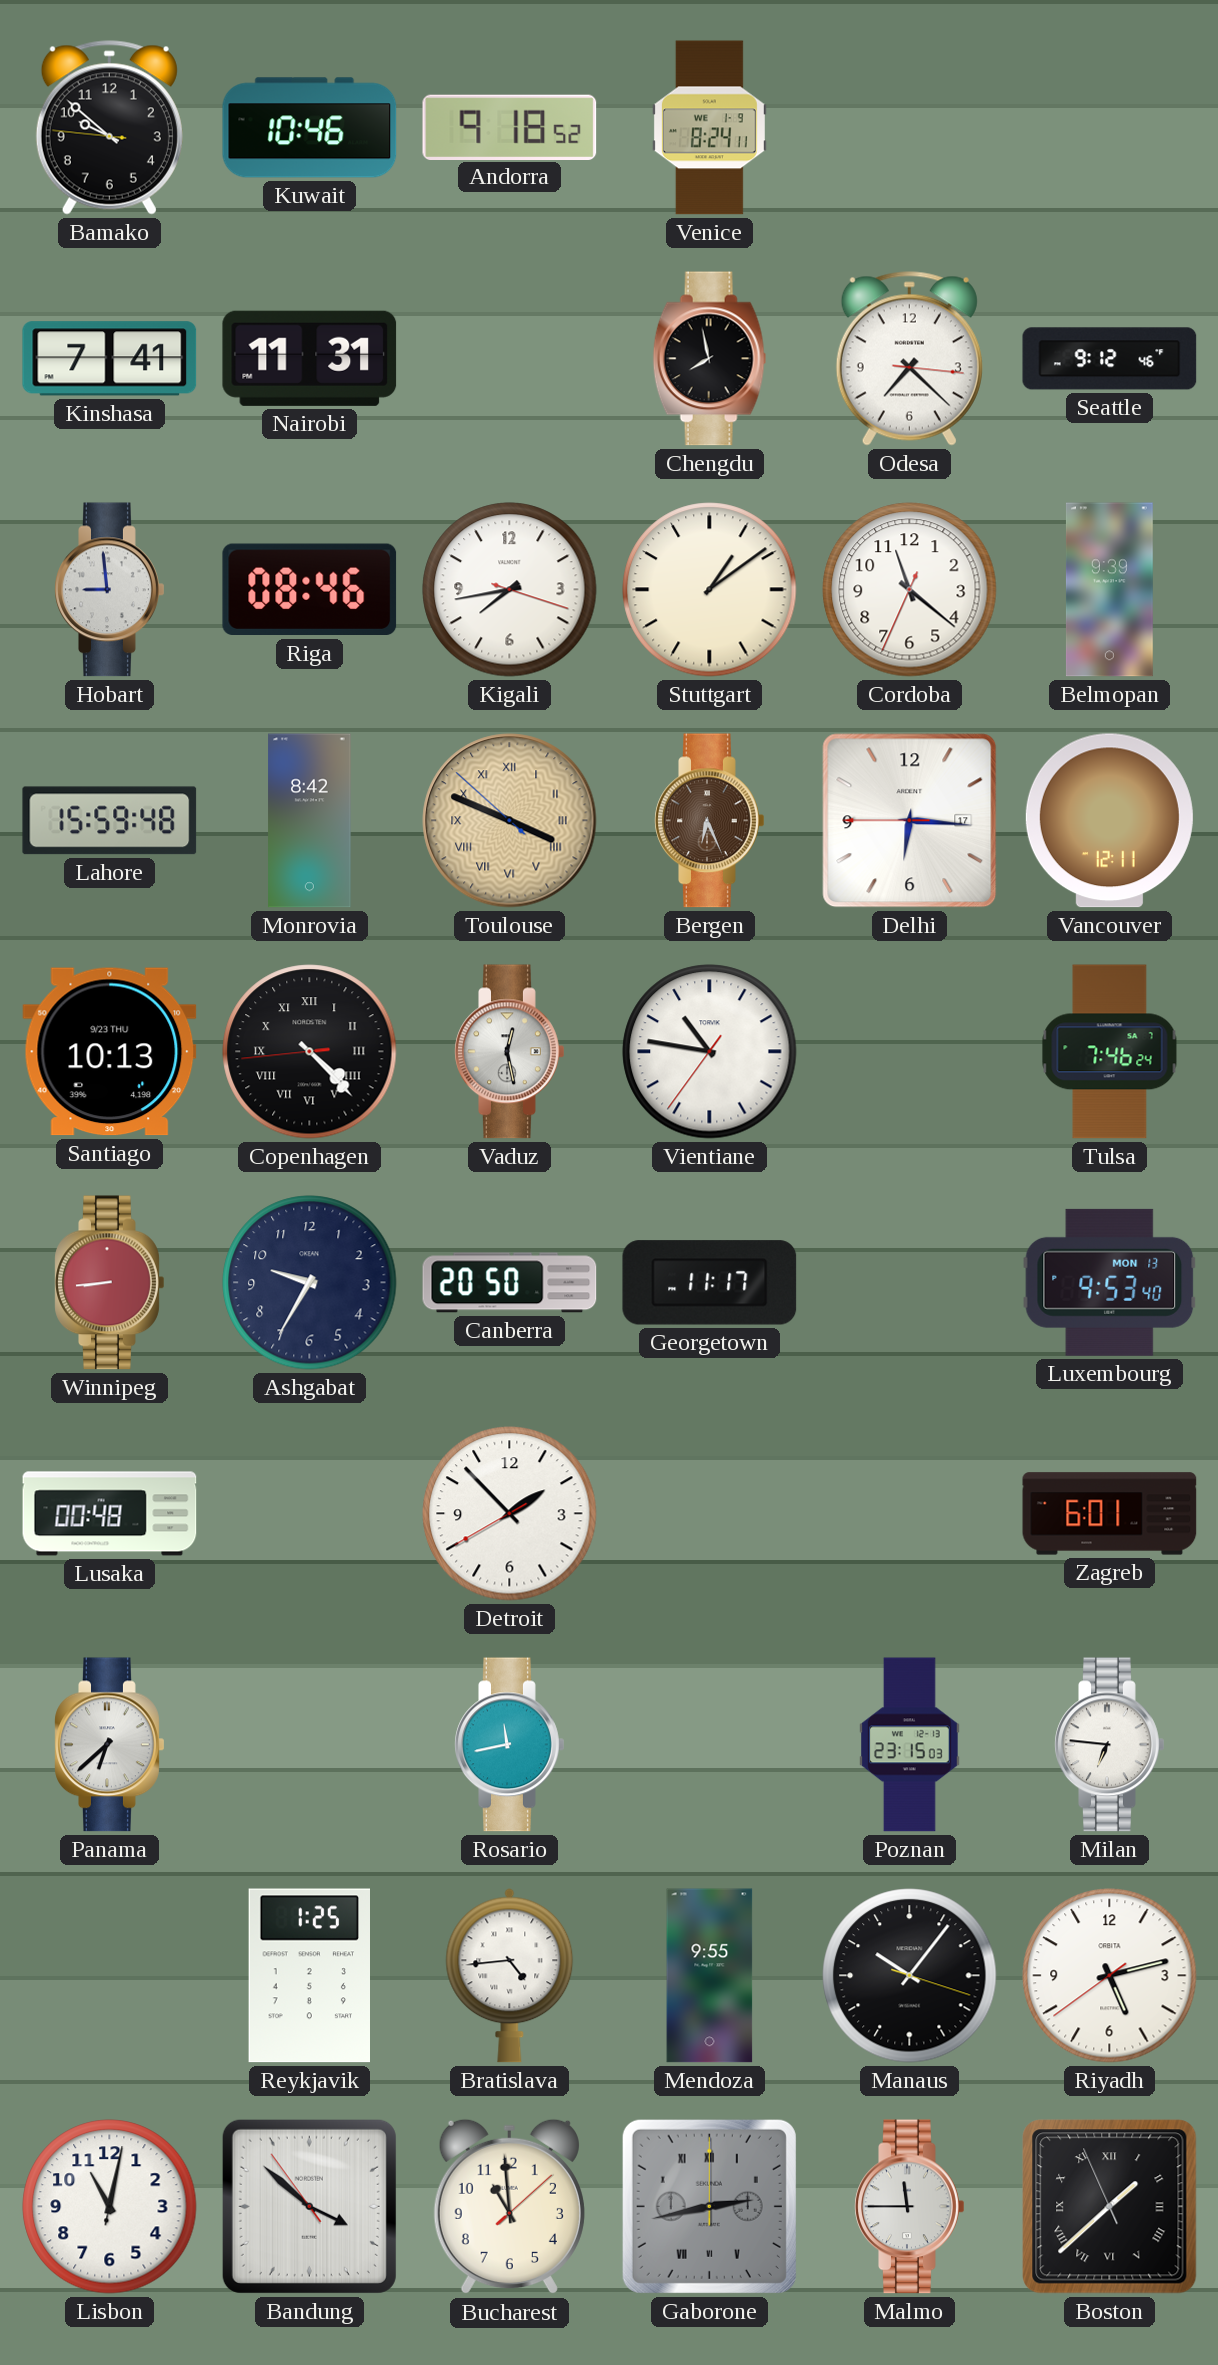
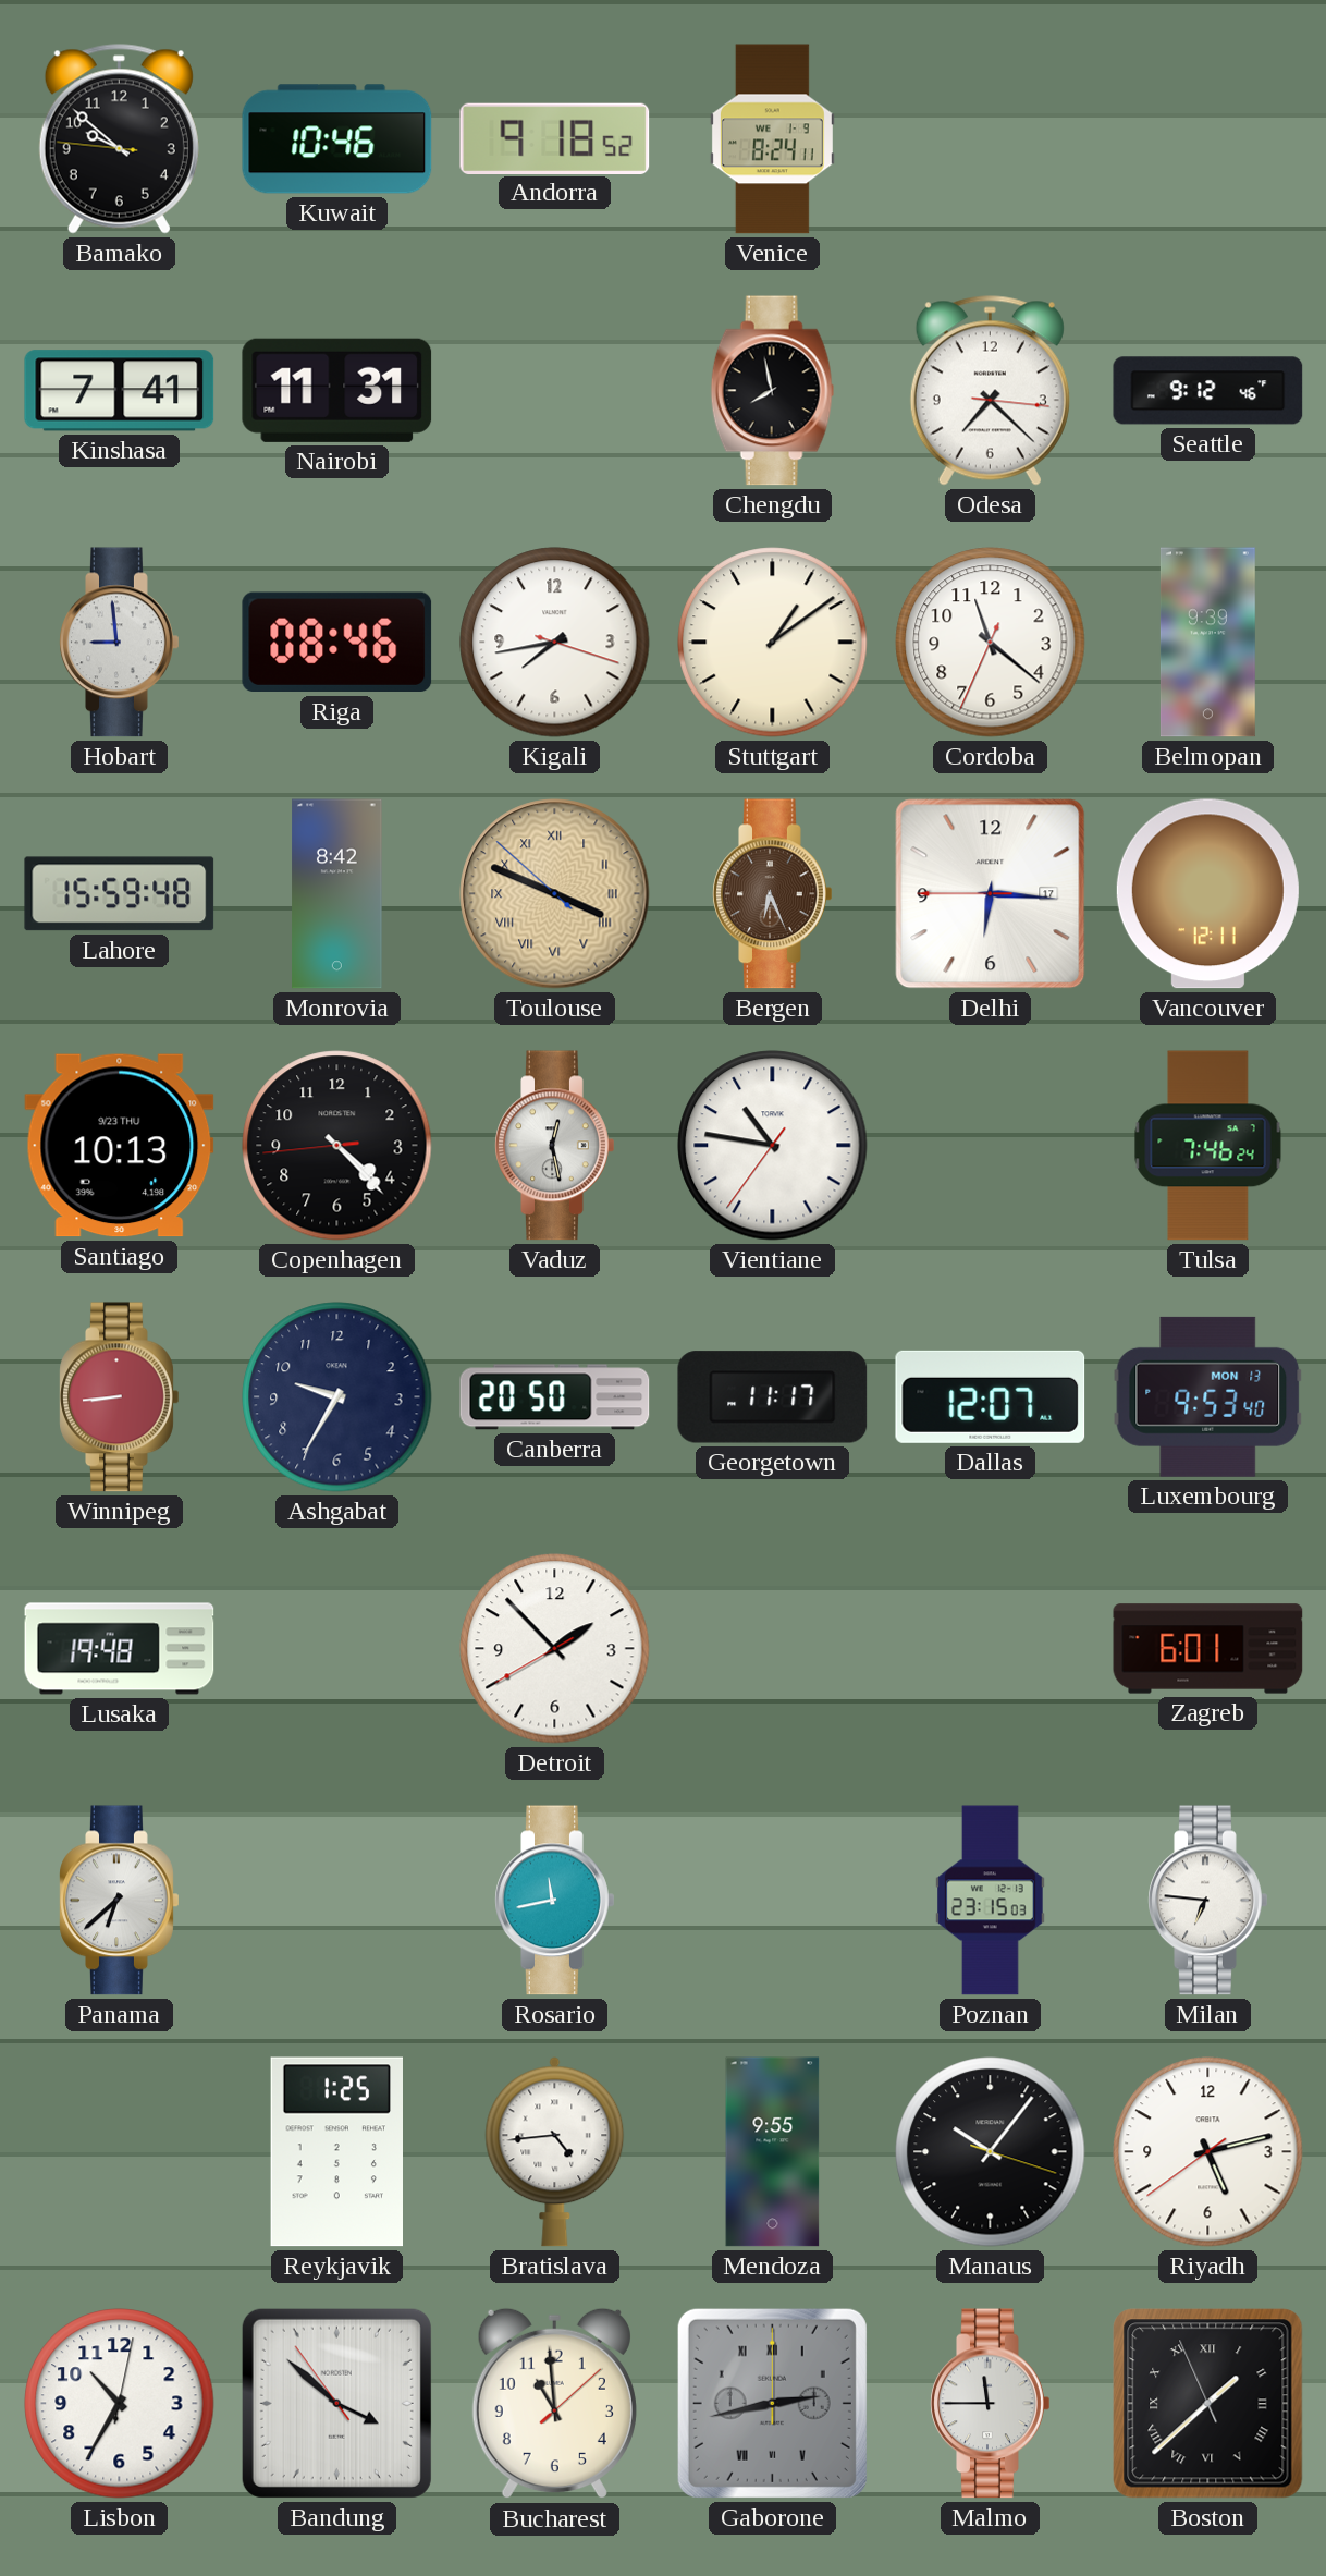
Copenhagen numerals: Roman -> Arabic
Dallas: none -> 12:07
Lusaka: 00:48 -> 19:48
Lisbon: 11:02 -> 10:35
